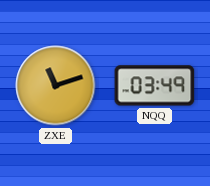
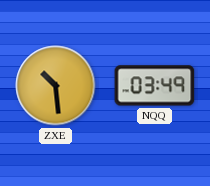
ZXE: 11:12 -> 10:29
